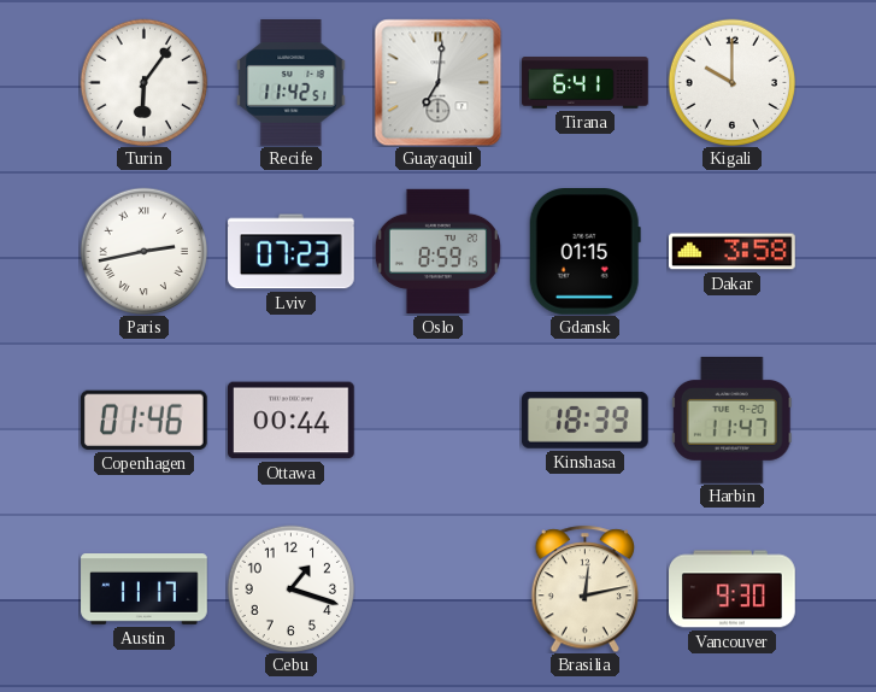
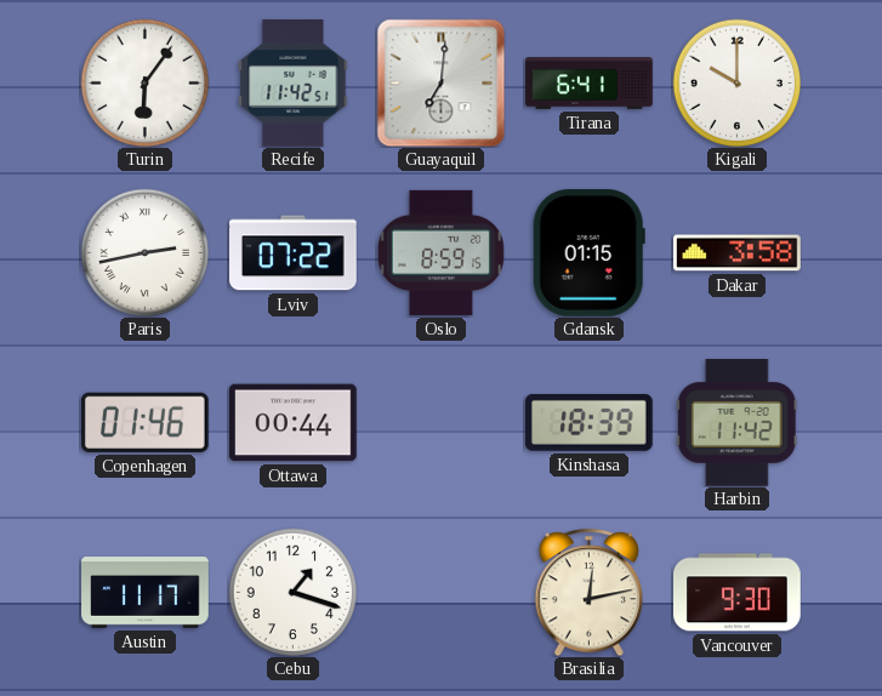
Lviv: 07:23 -> 07:22
Harbin: 11:47 -> 11:42
